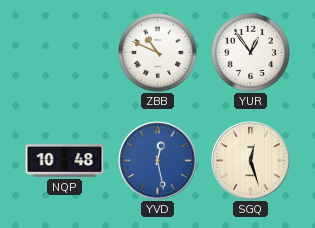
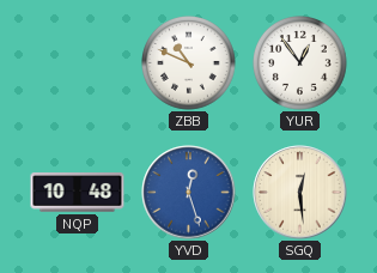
YVD: 12:28 -> 12:27
SGQ: 12:27 -> 12:29
